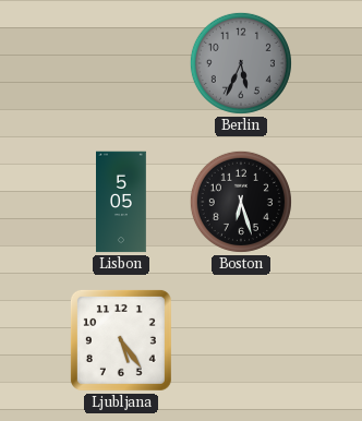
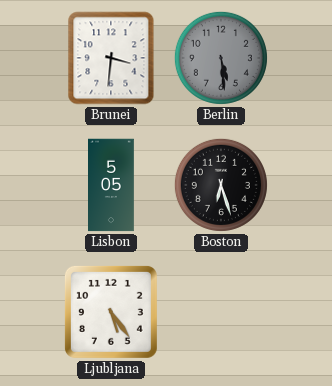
Brunei: none -> 3:31
Berlin: 5:34 -> 5:29
